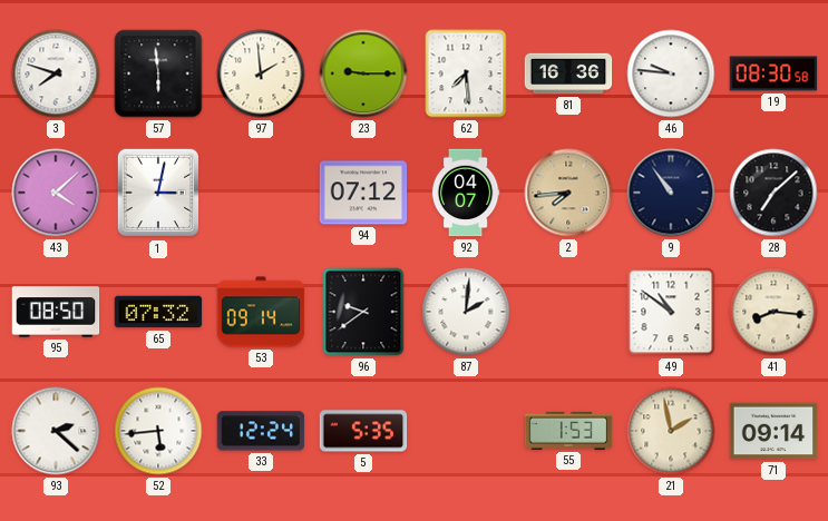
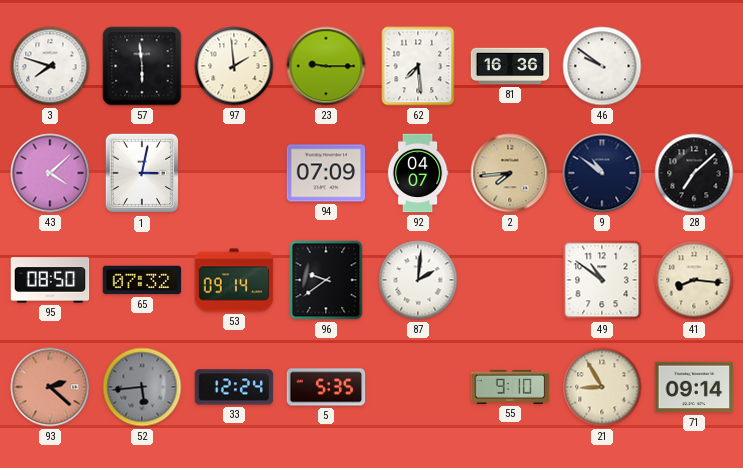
46: 9:46 -> 9:51
19: 08:30 -> none
94: 07:12 -> 07:09
9: 10:54 -> 10:51
93 dial: white -> salmon
52 dial: white -> grey
55: 1:53 -> 9:10
21: 1:58 -> 8:55
